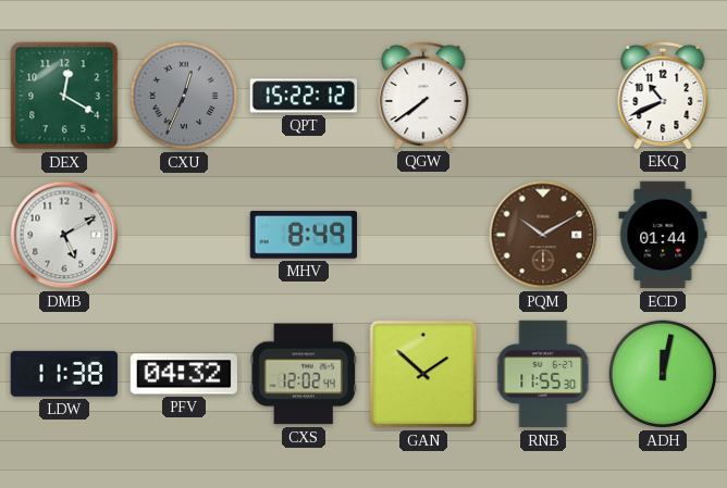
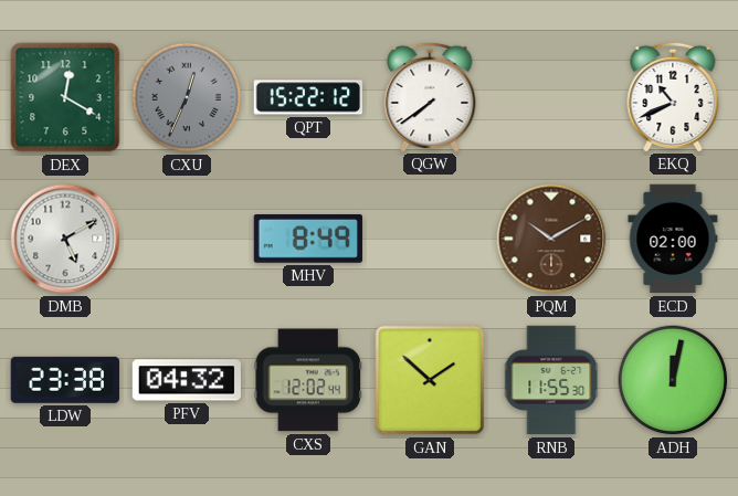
ECD: 01:44 -> 02:00
LDW: 11:38 -> 23:38
